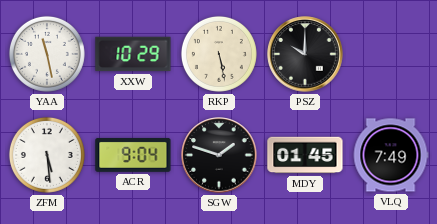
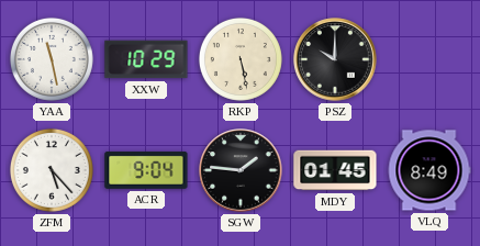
ZFM: 5:29 -> 5:23
SGW: 1:48 -> 1:46
VLQ: 7:49 -> 8:49
